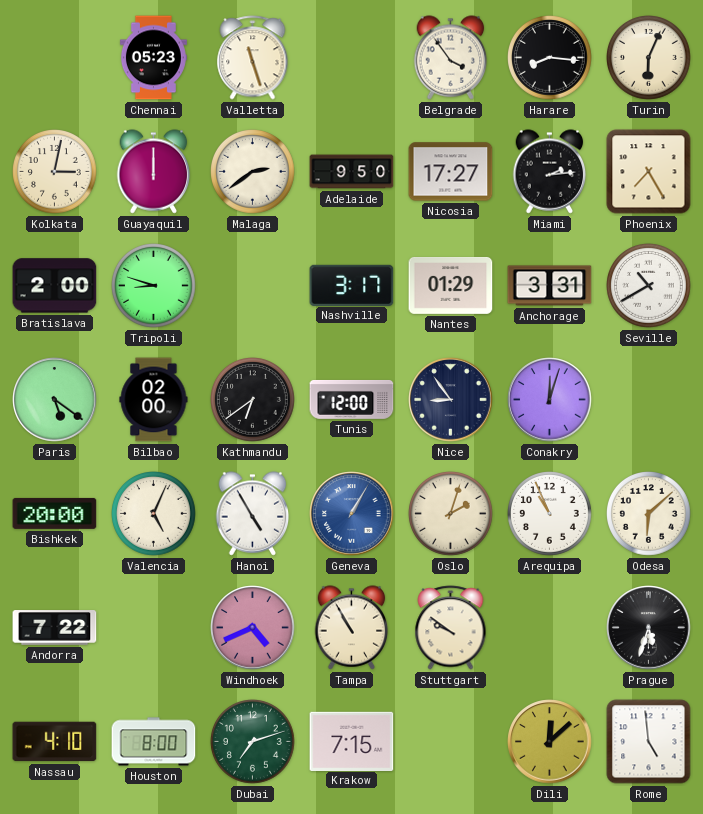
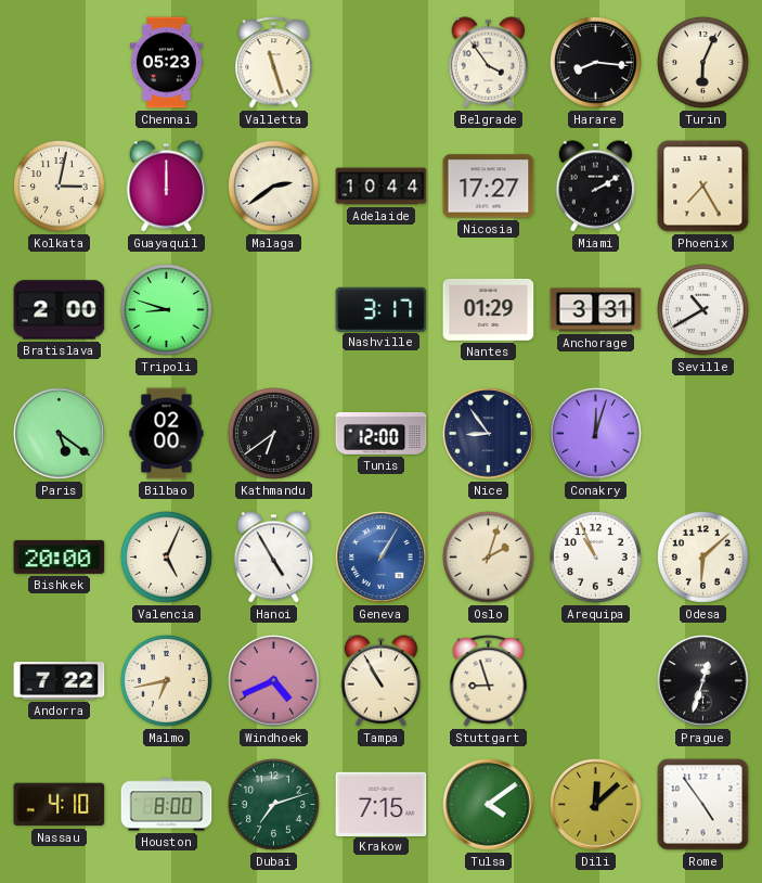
Adelaide: 9:50 -> 10:44
Miami: 2:14 -> 2:10
Malmo: none -> 6:43
Stuttgart: 9:51 -> 8:57
Prague: 5:33 -> 12:33
Tulsa: none -> 4:09
Rome: 4:59 -> 4:54
